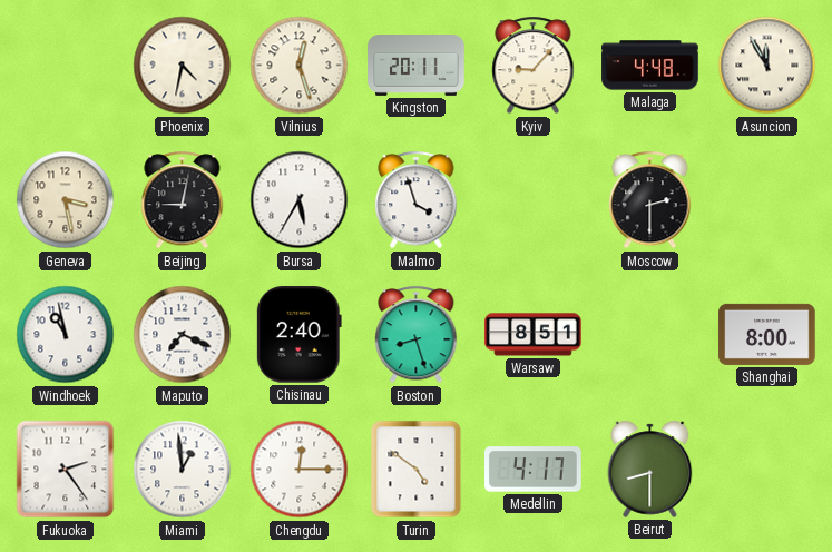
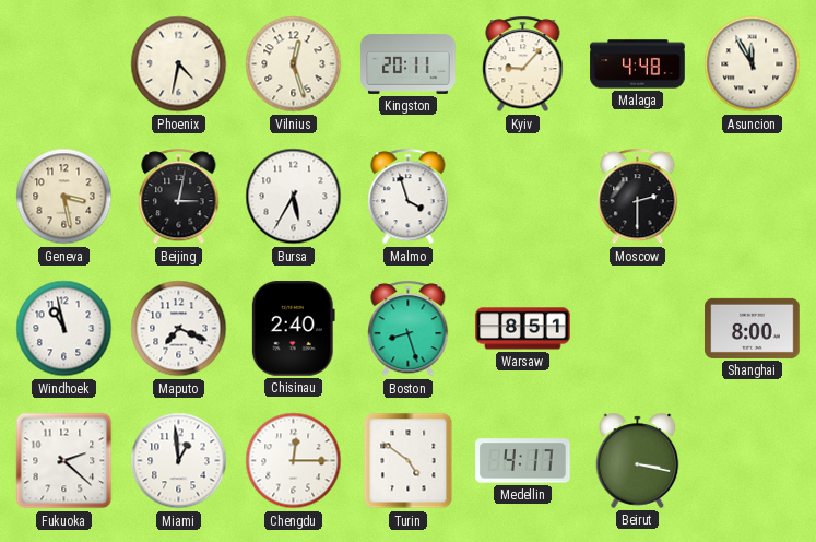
Beijing: 9:02 -> 3:02
Fukuoka: 2:24 -> 2:22
Beirut: 8:30 -> 3:17
